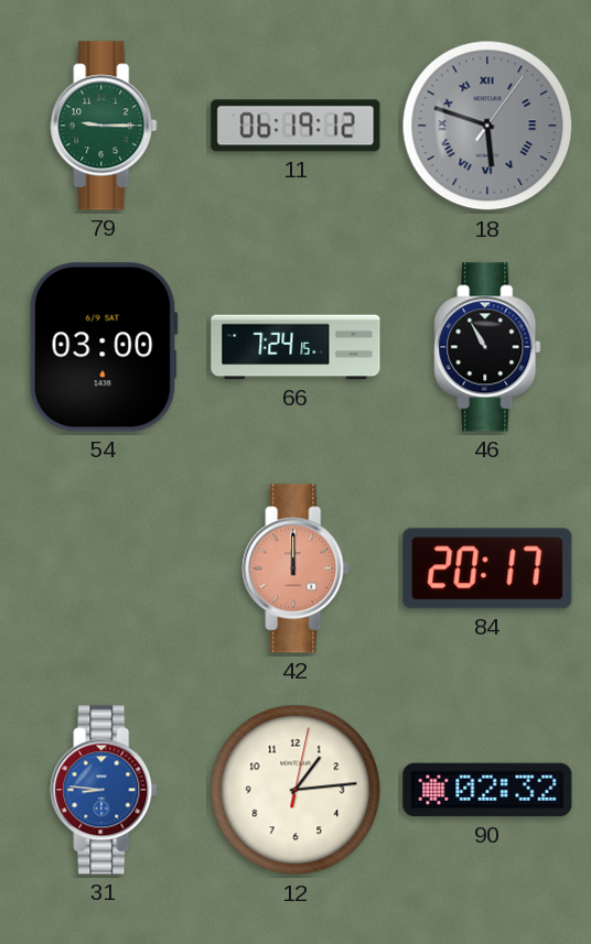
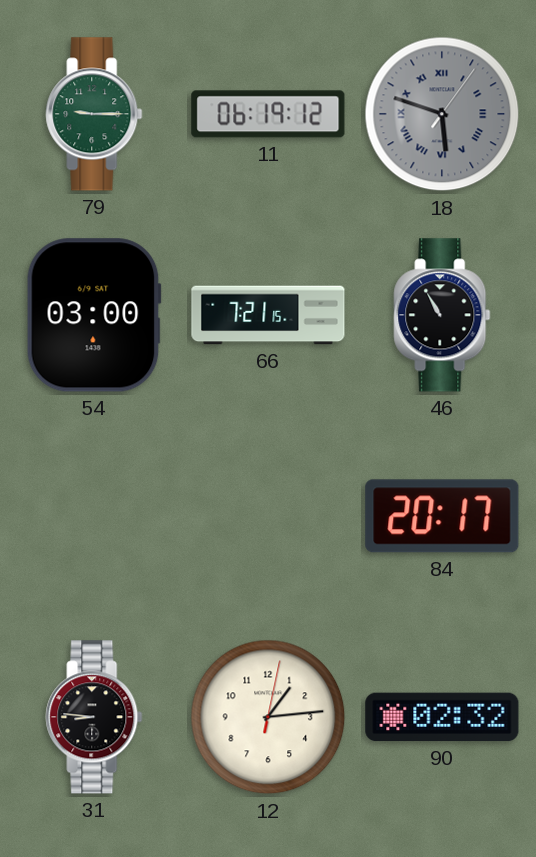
66: 7:24 -> 7:21
42: 12:00 -> none
31 dial: blue -> black
